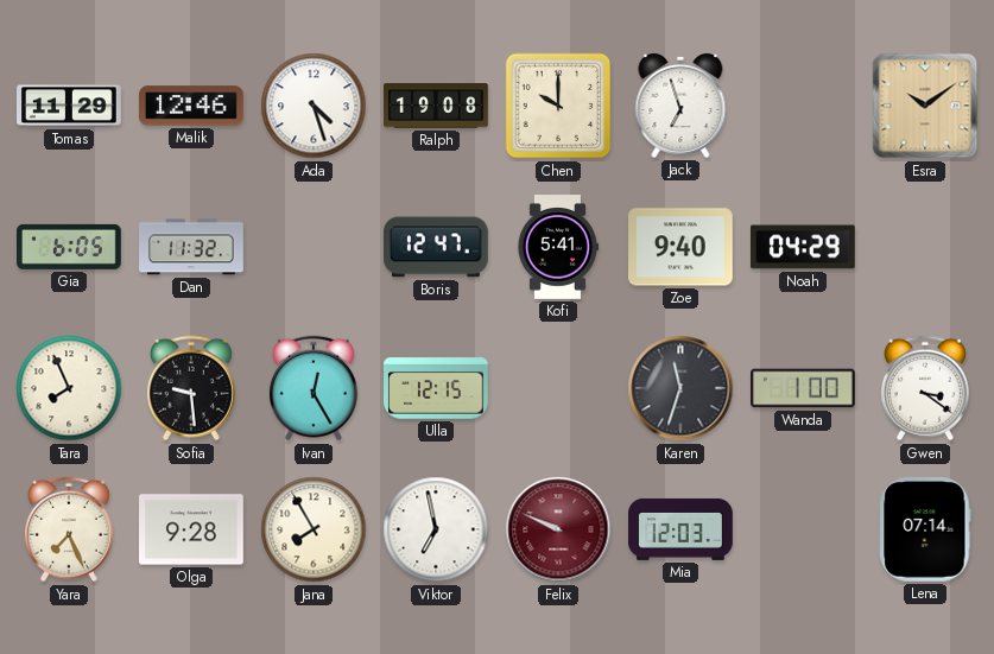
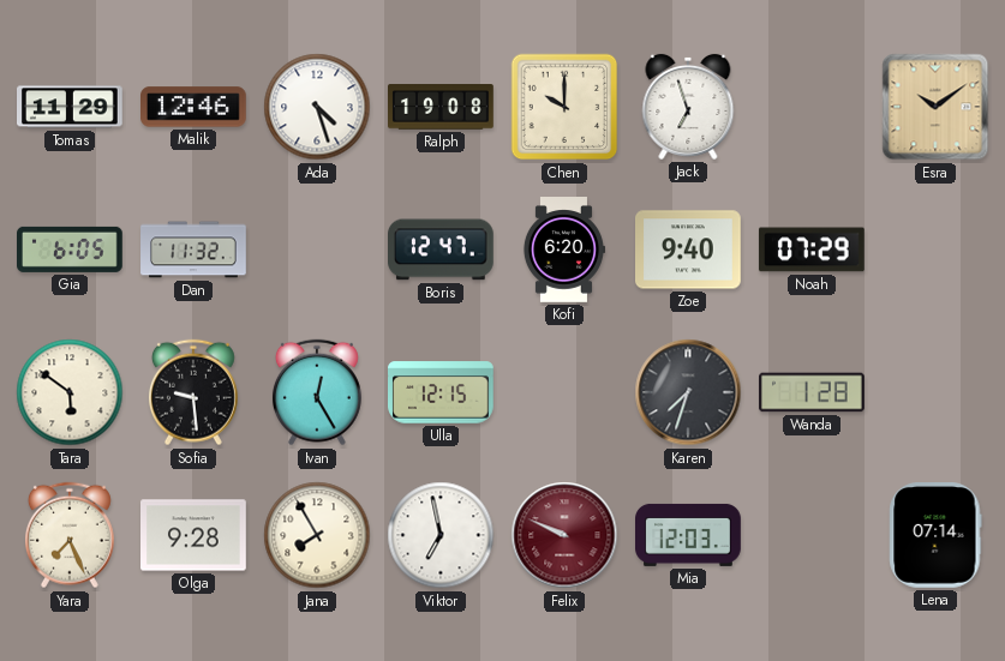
Kofi: 5:41 -> 6:20
Noah: 04:29 -> 07:29
Tara: 7:56 -> 5:51
Karen: 11:33 -> 7:33
Wanda: 1:00 -> 1:28
Gwen: 3:21 -> none
